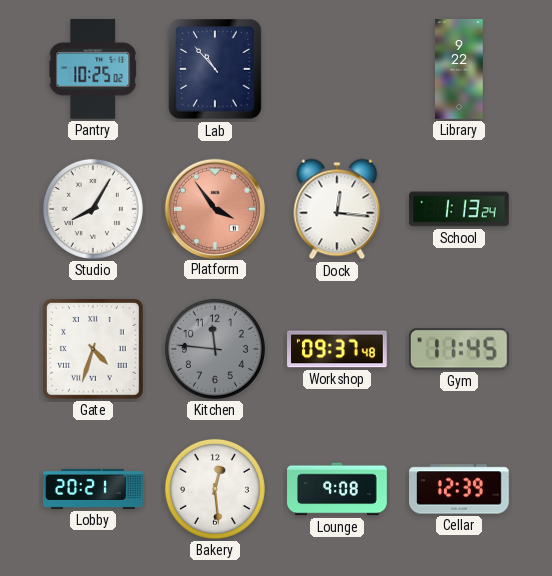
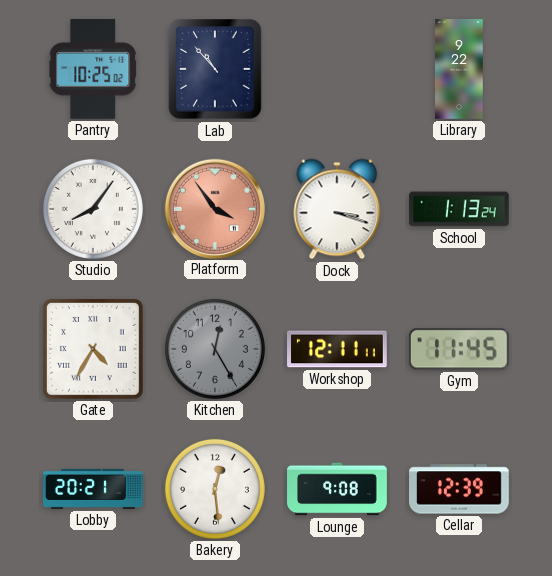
Studio: 8:05 -> 8:06
Dock: 12:16 -> 3:18
Gate: 4:33 -> 4:35
Kitchen: 11:46 -> 12:25
Workshop: 09:37 -> 12:11
